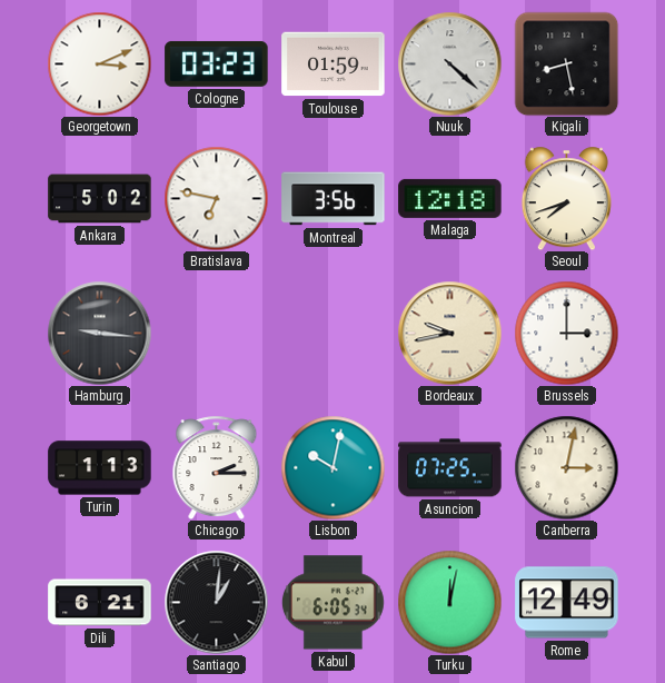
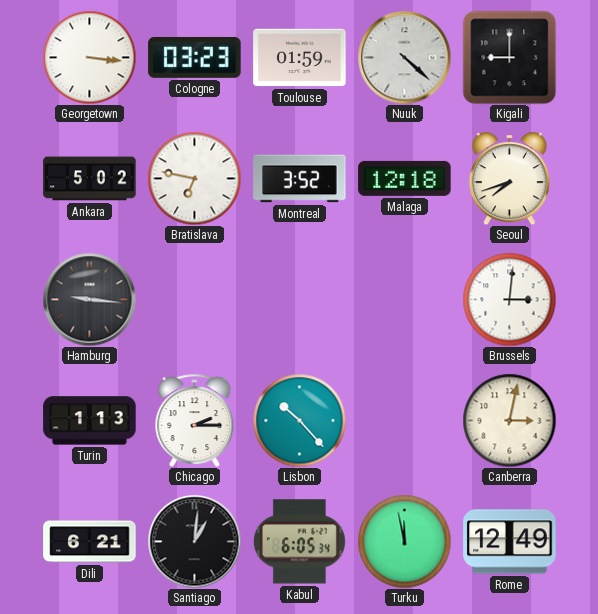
Georgetown: 3:11 -> 3:16
Kigali: 8:28 -> 9:00
Montreal: 3:56 -> 3:52
Bordeaux: 9:43 -> none
Brussels: 3:00 -> 3:01
Lisbon: 10:02 -> 10:23
Asuncion: 07:25 -> none
Turku: 12:02 -> 11:58
